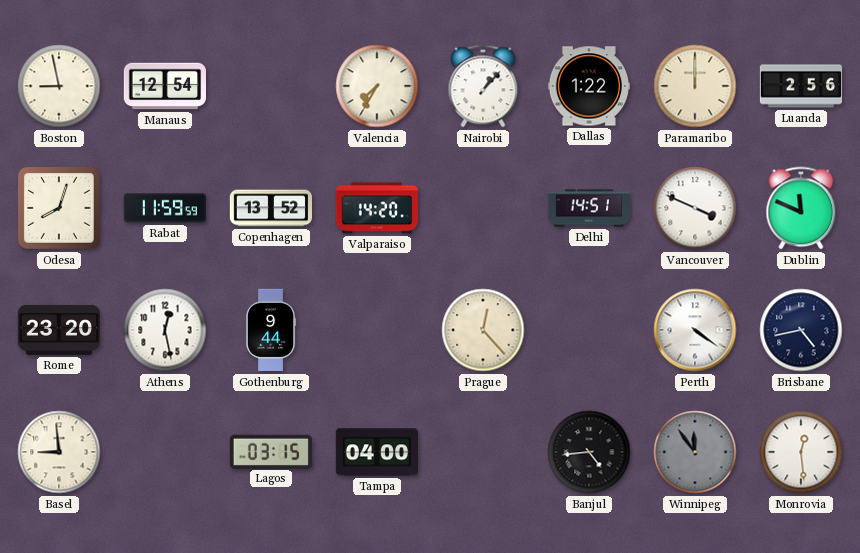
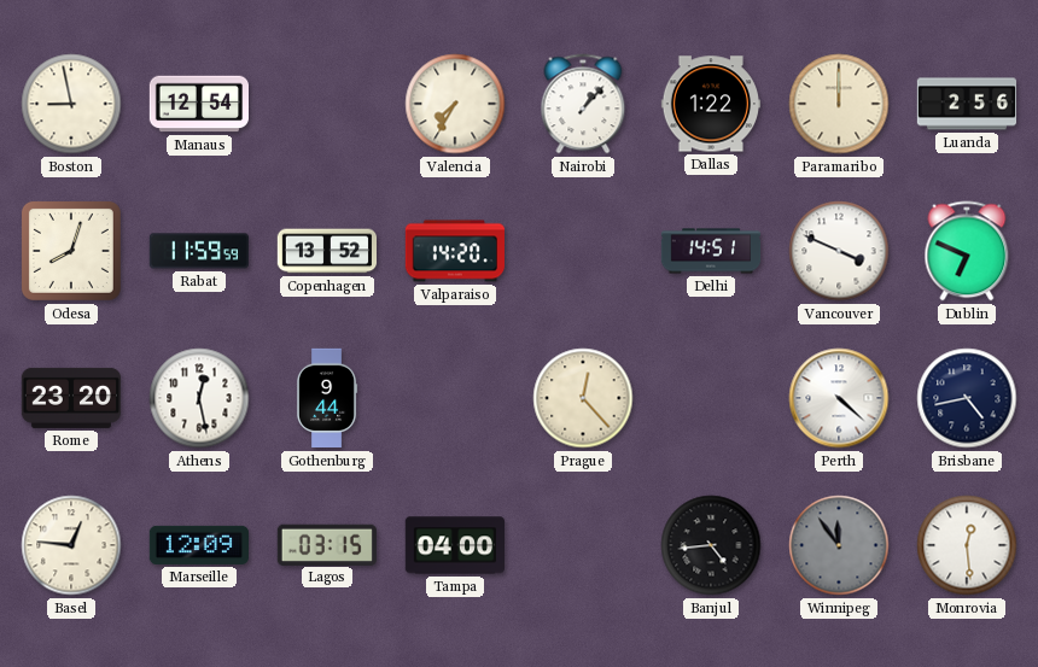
Dublin: 11:49 -> 6:49
Perth: 4:21 -> 4:22
Basel: 8:59 -> 12:46
Marseille: none -> 12:09
